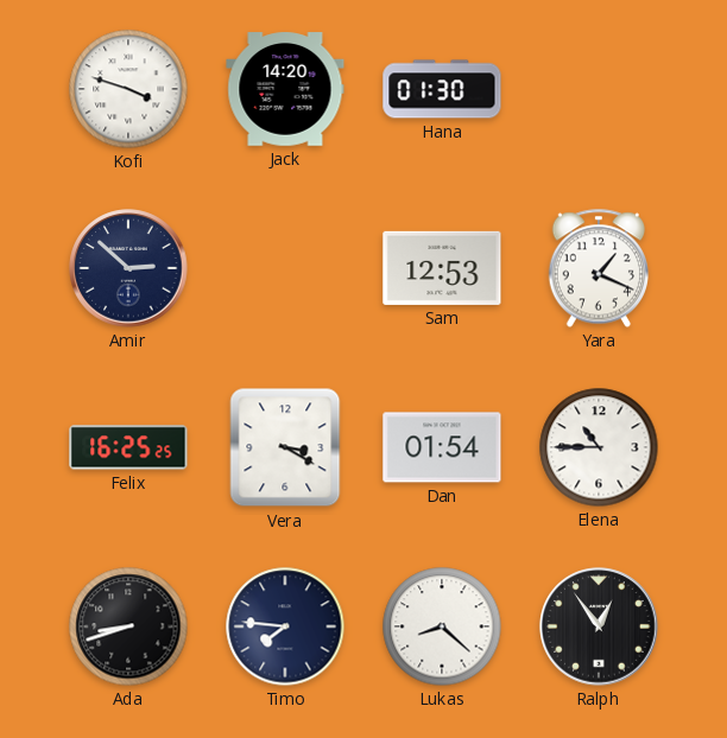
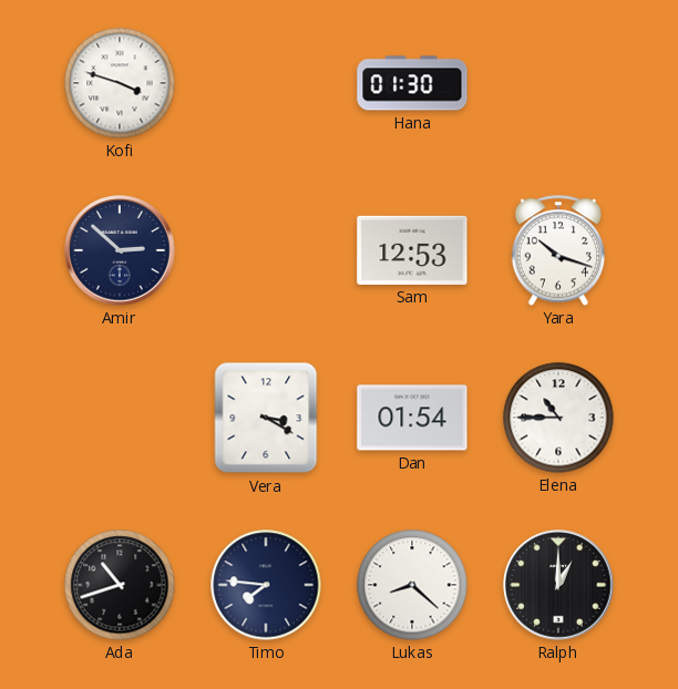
Jack: 14:20 -> none
Yara: 1:19 -> 10:18
Felix: 16:25 -> none
Ada: 8:42 -> 10:42
Ralph: 12:54 -> 1:00
